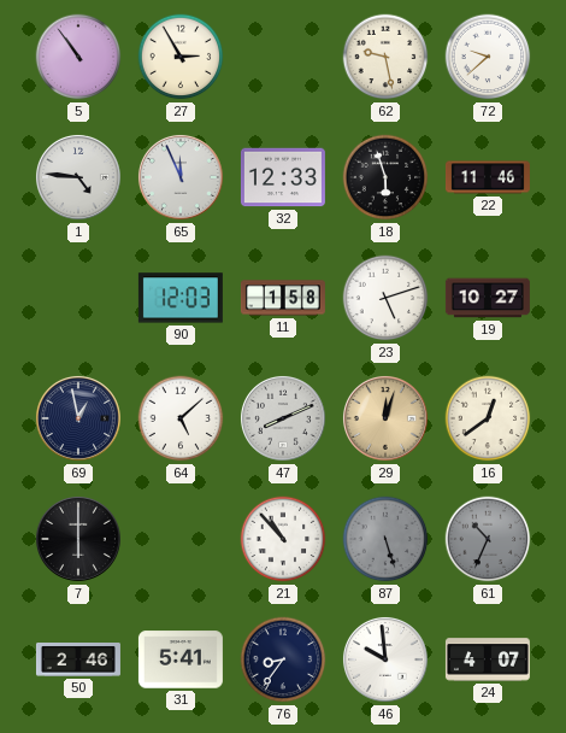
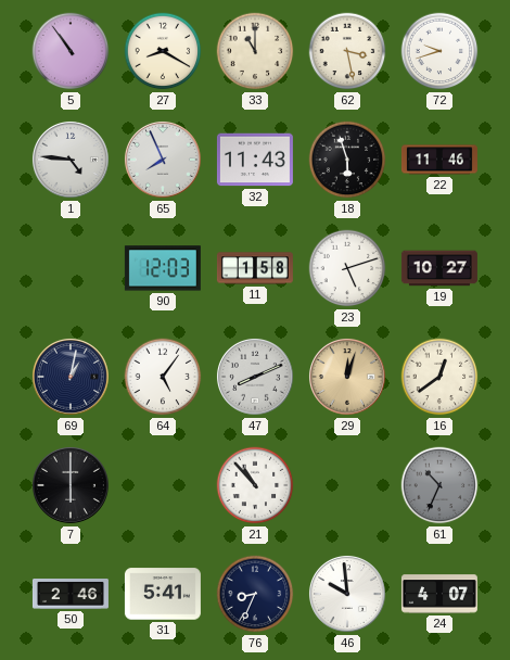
27: 2:55 -> 8:20
33: none -> 11:00
62: 9:28 -> 3:28
72: 9:38 -> 9:42
65: 11:56 -> 7:56
32: 12:33 -> 11:43
69: 12:58 -> 1:02
64: 5:08 -> 5:06
87: 5:27 -> none
76: 8:36 -> 8:34
